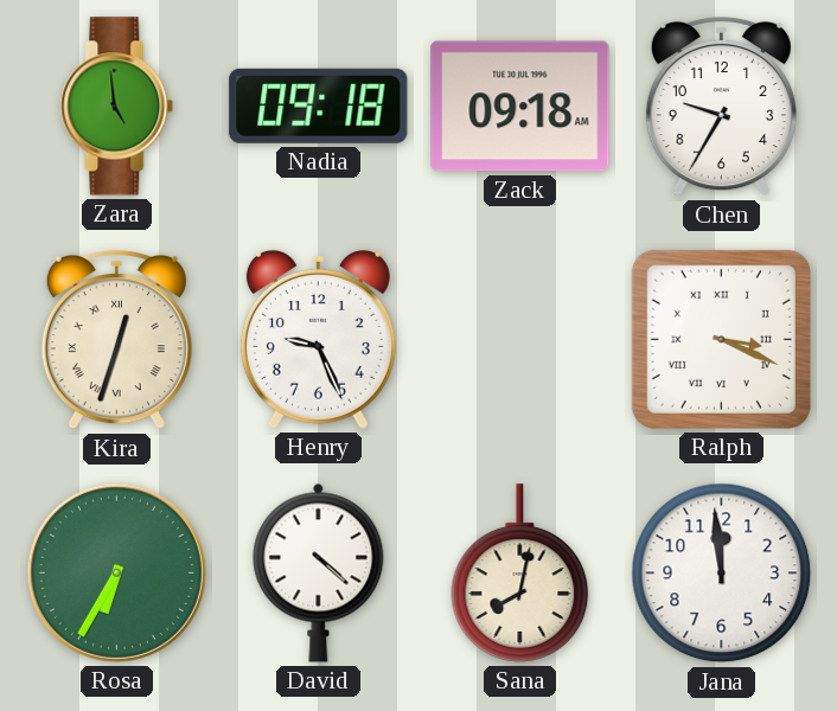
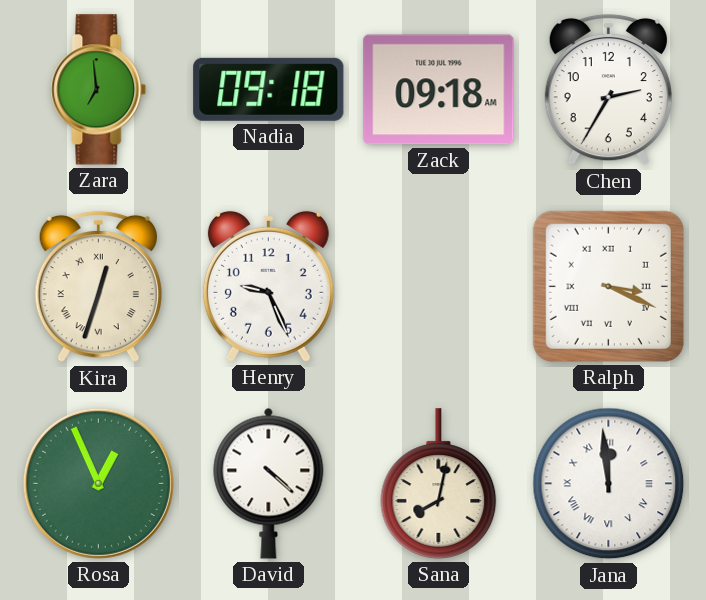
Zara: 4:59 -> 6:59
Chen: 9:35 -> 2:35
Rosa: 6:35 -> 12:56
Jana numerals: Arabic -> Roman
